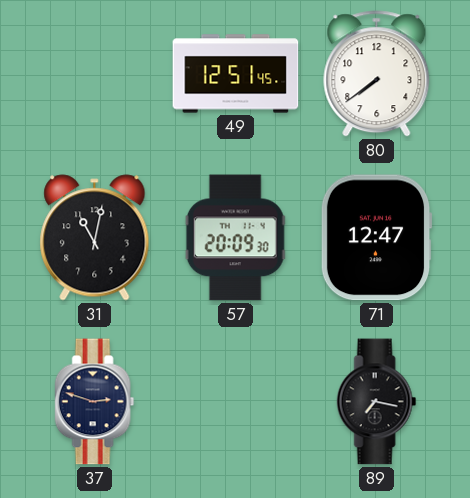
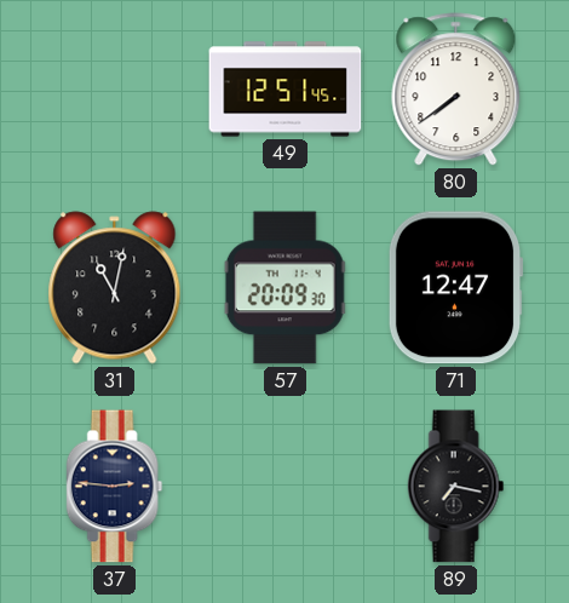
37: 2:48 -> 2:46
